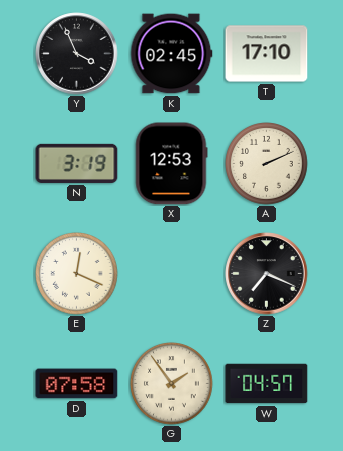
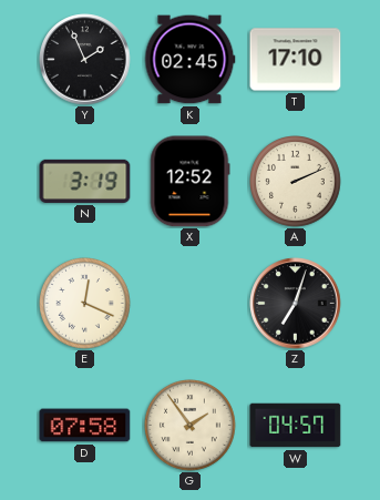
Y: 3:56 -> 1:56
X: 12:53 -> 12:52
Z: 7:19 -> 7:03
